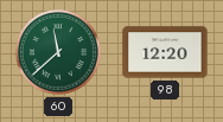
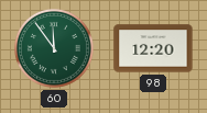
60: 11:38 -> 11:54
